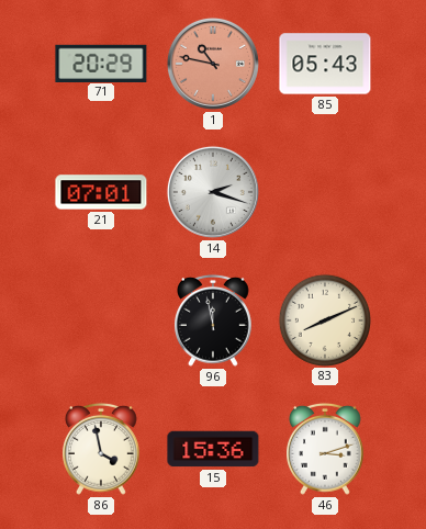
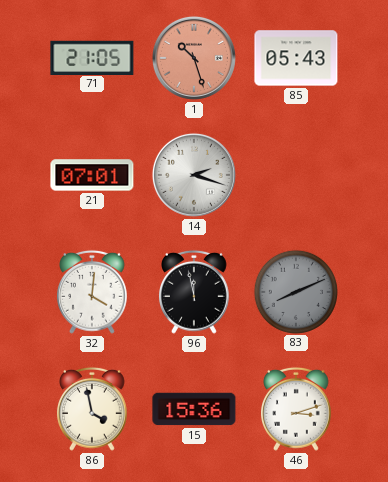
71: 20:29 -> 21:05
1: 10:47 -> 10:27
32: none -> 4:01
83 dial: cream -> grey
